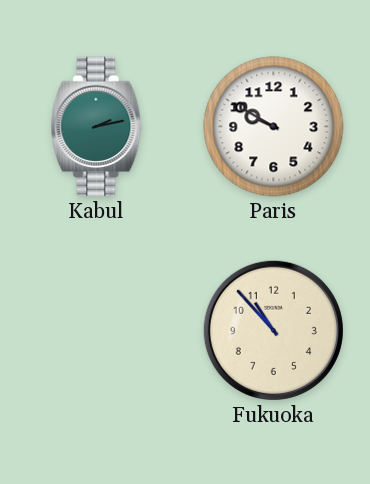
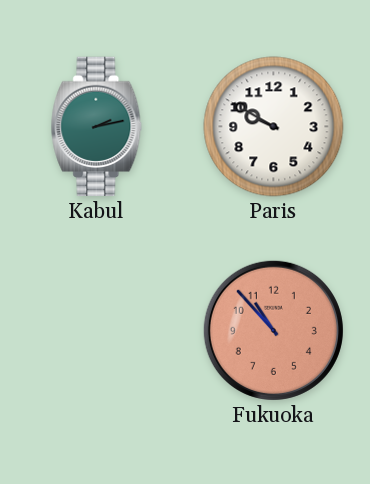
Fukuoka dial: cream -> salmon
